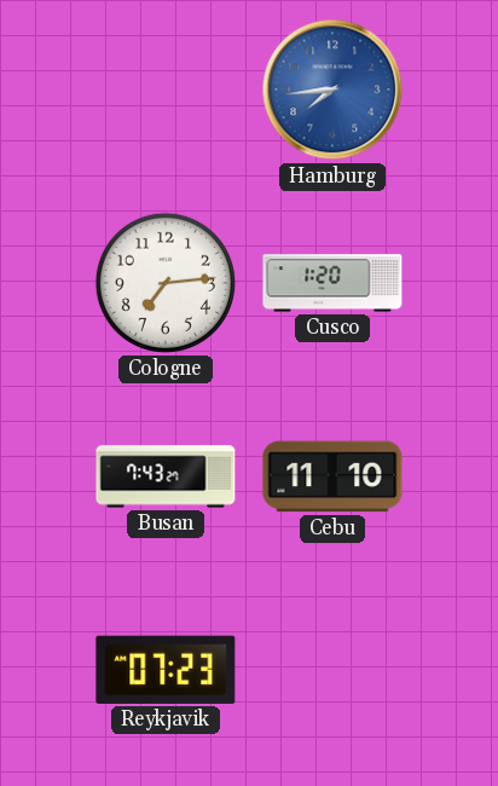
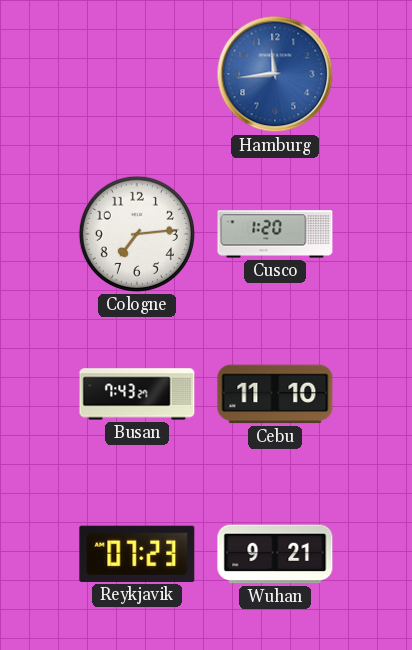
Hamburg: 7:44 -> 11:44
Wuhan: none -> 9:21
